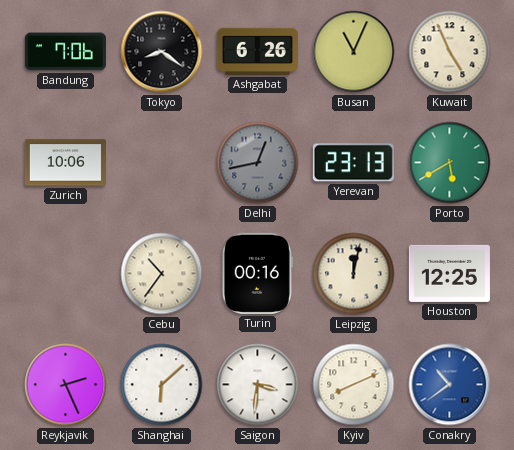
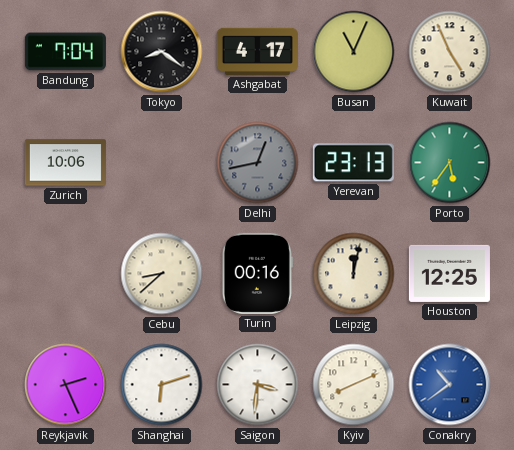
Bandung: 7:06 -> 7:04
Ashgabat: 6:26 -> 4:17
Porto: 5:40 -> 5:36
Cebu: 10:36 -> 8:38
Shanghai: 6:08 -> 6:12
